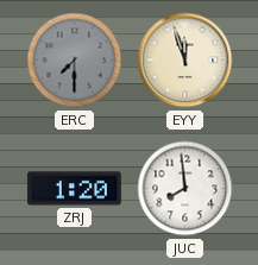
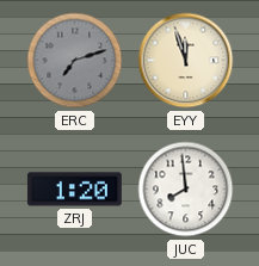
ERC: 7:30 -> 7:12
